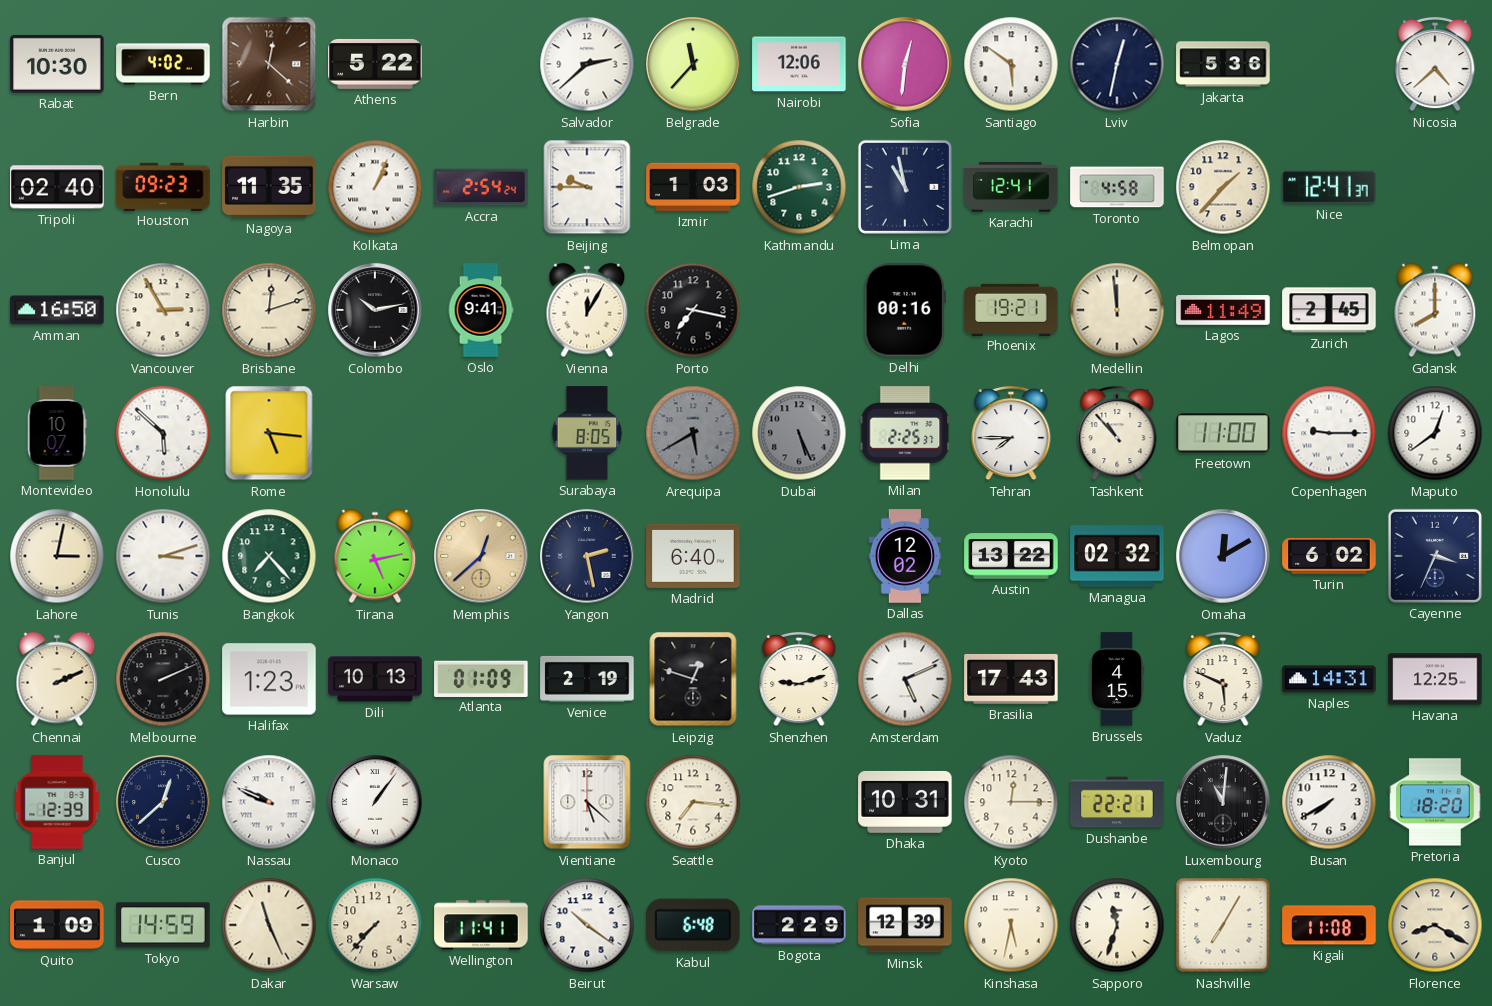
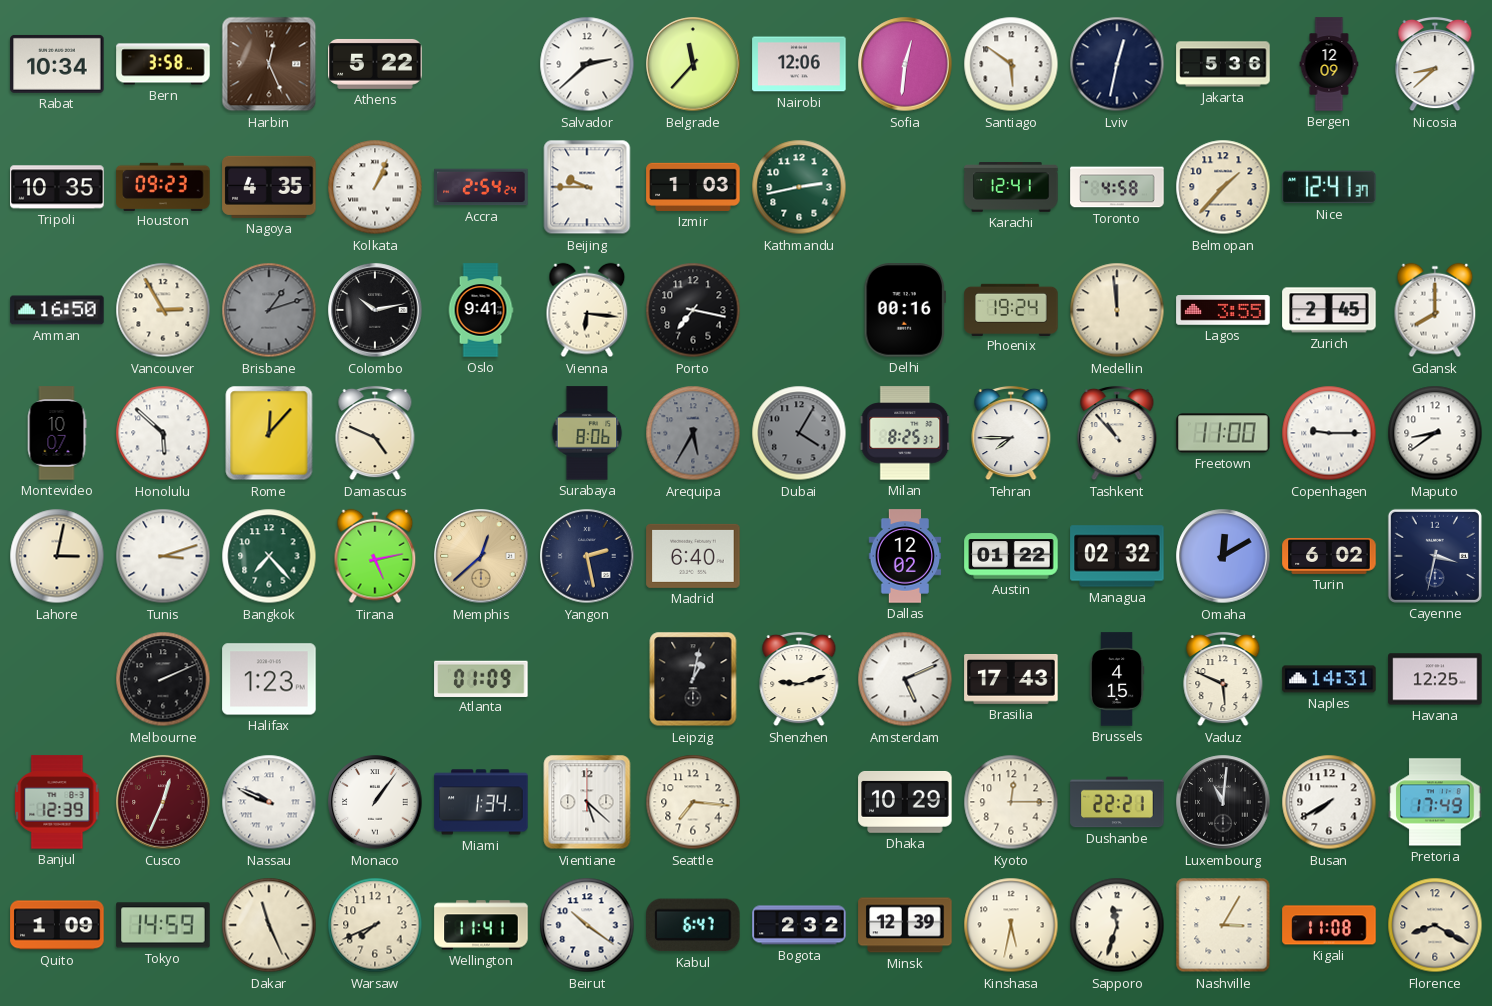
Rabat: 10:30 -> 10:34
Bern: 4:02 -> 3:58
Harbin: 12:22 -> 12:26
Bergen: none -> 12:09
Nicosia: 4:38 -> 8:38
Tripoli: 02:40 -> 10:35
Nagoya: 11:35 -> 4:35
Kathmandu: 2:42 -> 2:43
Lima: 10:58 -> none
Brisbane: 12:12 -> 1:12
Brisbane dial: cream -> grey
Vienna: 12:05 -> 6:16
Phoenix: 19:21 -> 19:24
Lagos: 11:49 -> 3:55
Rome: 5:16 -> 12:07
Damascus: none -> 4:49
Surabaya: 8:05 -> 8:06
Arequipa: 5:40 -> 5:35
Dubai: 5:26 -> 4:05
Milan: 2:25 -> 8:25
Maputo: 12:39 -> 8:39
Austin: 13:22 -> 01:22
Cayenne: 3:34 -> 3:32
Chennai: 2:11 -> none
Dili: 10:13 -> none
Venice: 2:19 -> none
Leipzig: 12:48 -> 1:02
Cusco: 12:38 -> 12:34
Cusco dial: navy -> burgundy
Miami: none -> 1:34
Dhaka: 10:31 -> 10:29
Pretoria: 18:20 -> 17:49
Warsaw: 7:37 -> 7:41
Kabul: 6:48 -> 6:47
Bogota: 2:29 -> 2:32
Nashville: 7:05 -> 3:05
